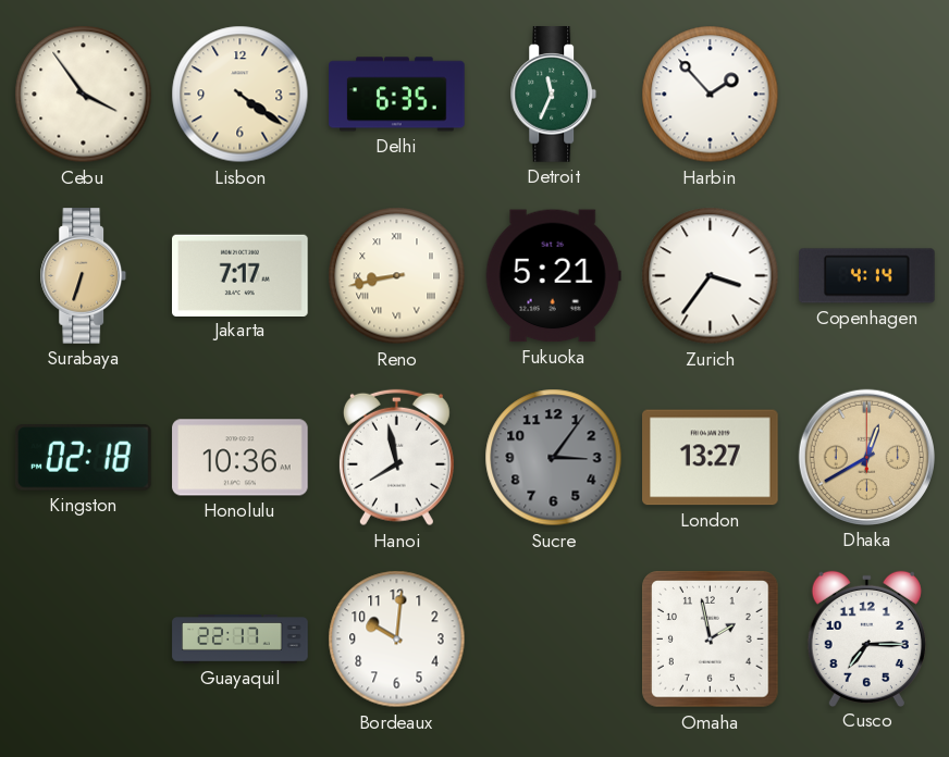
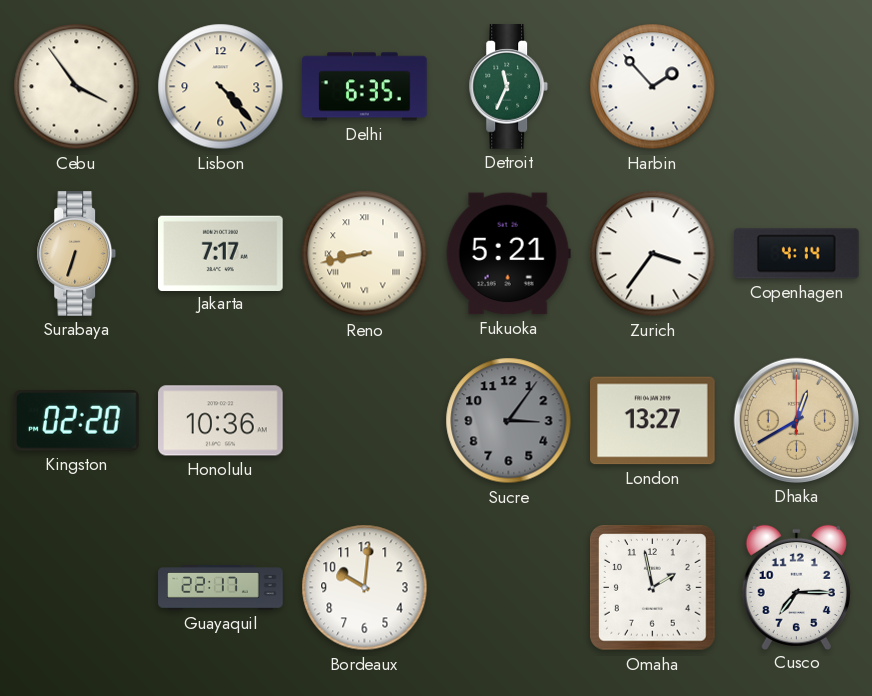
Lisbon: 4:21 -> 4:23
Kingston: 02:18 -> 02:20
Hanoi: 7:58 -> none
